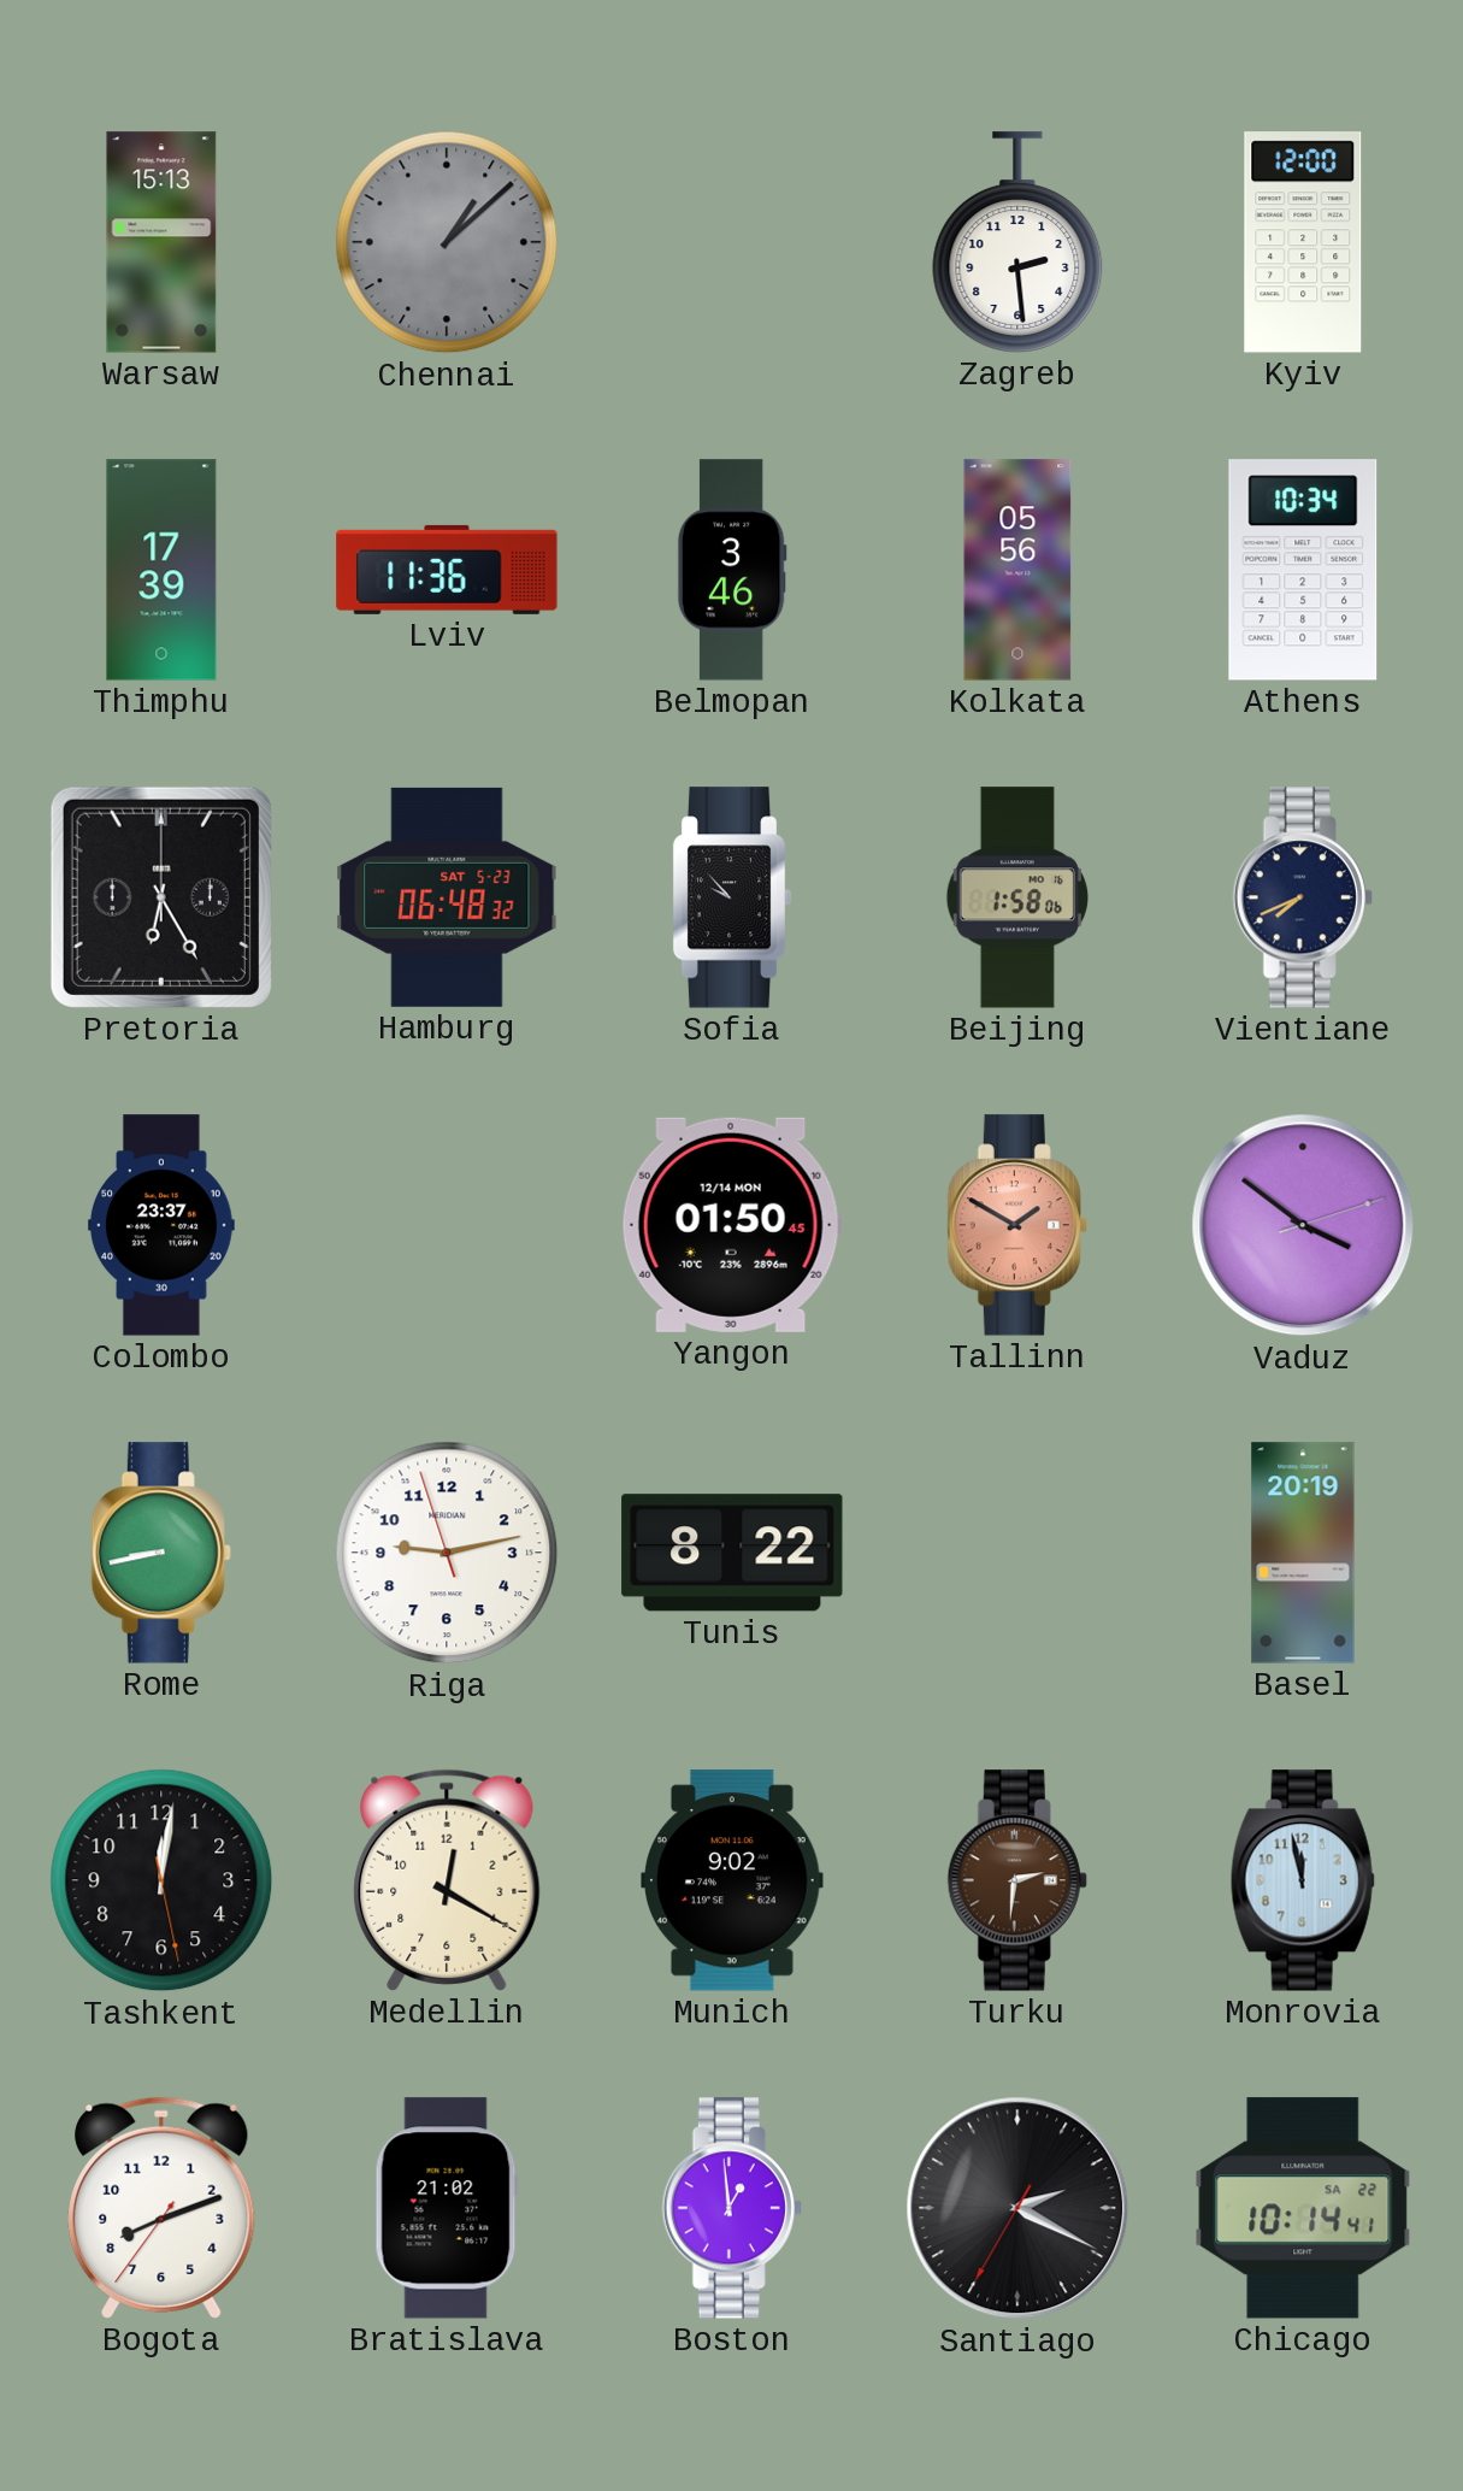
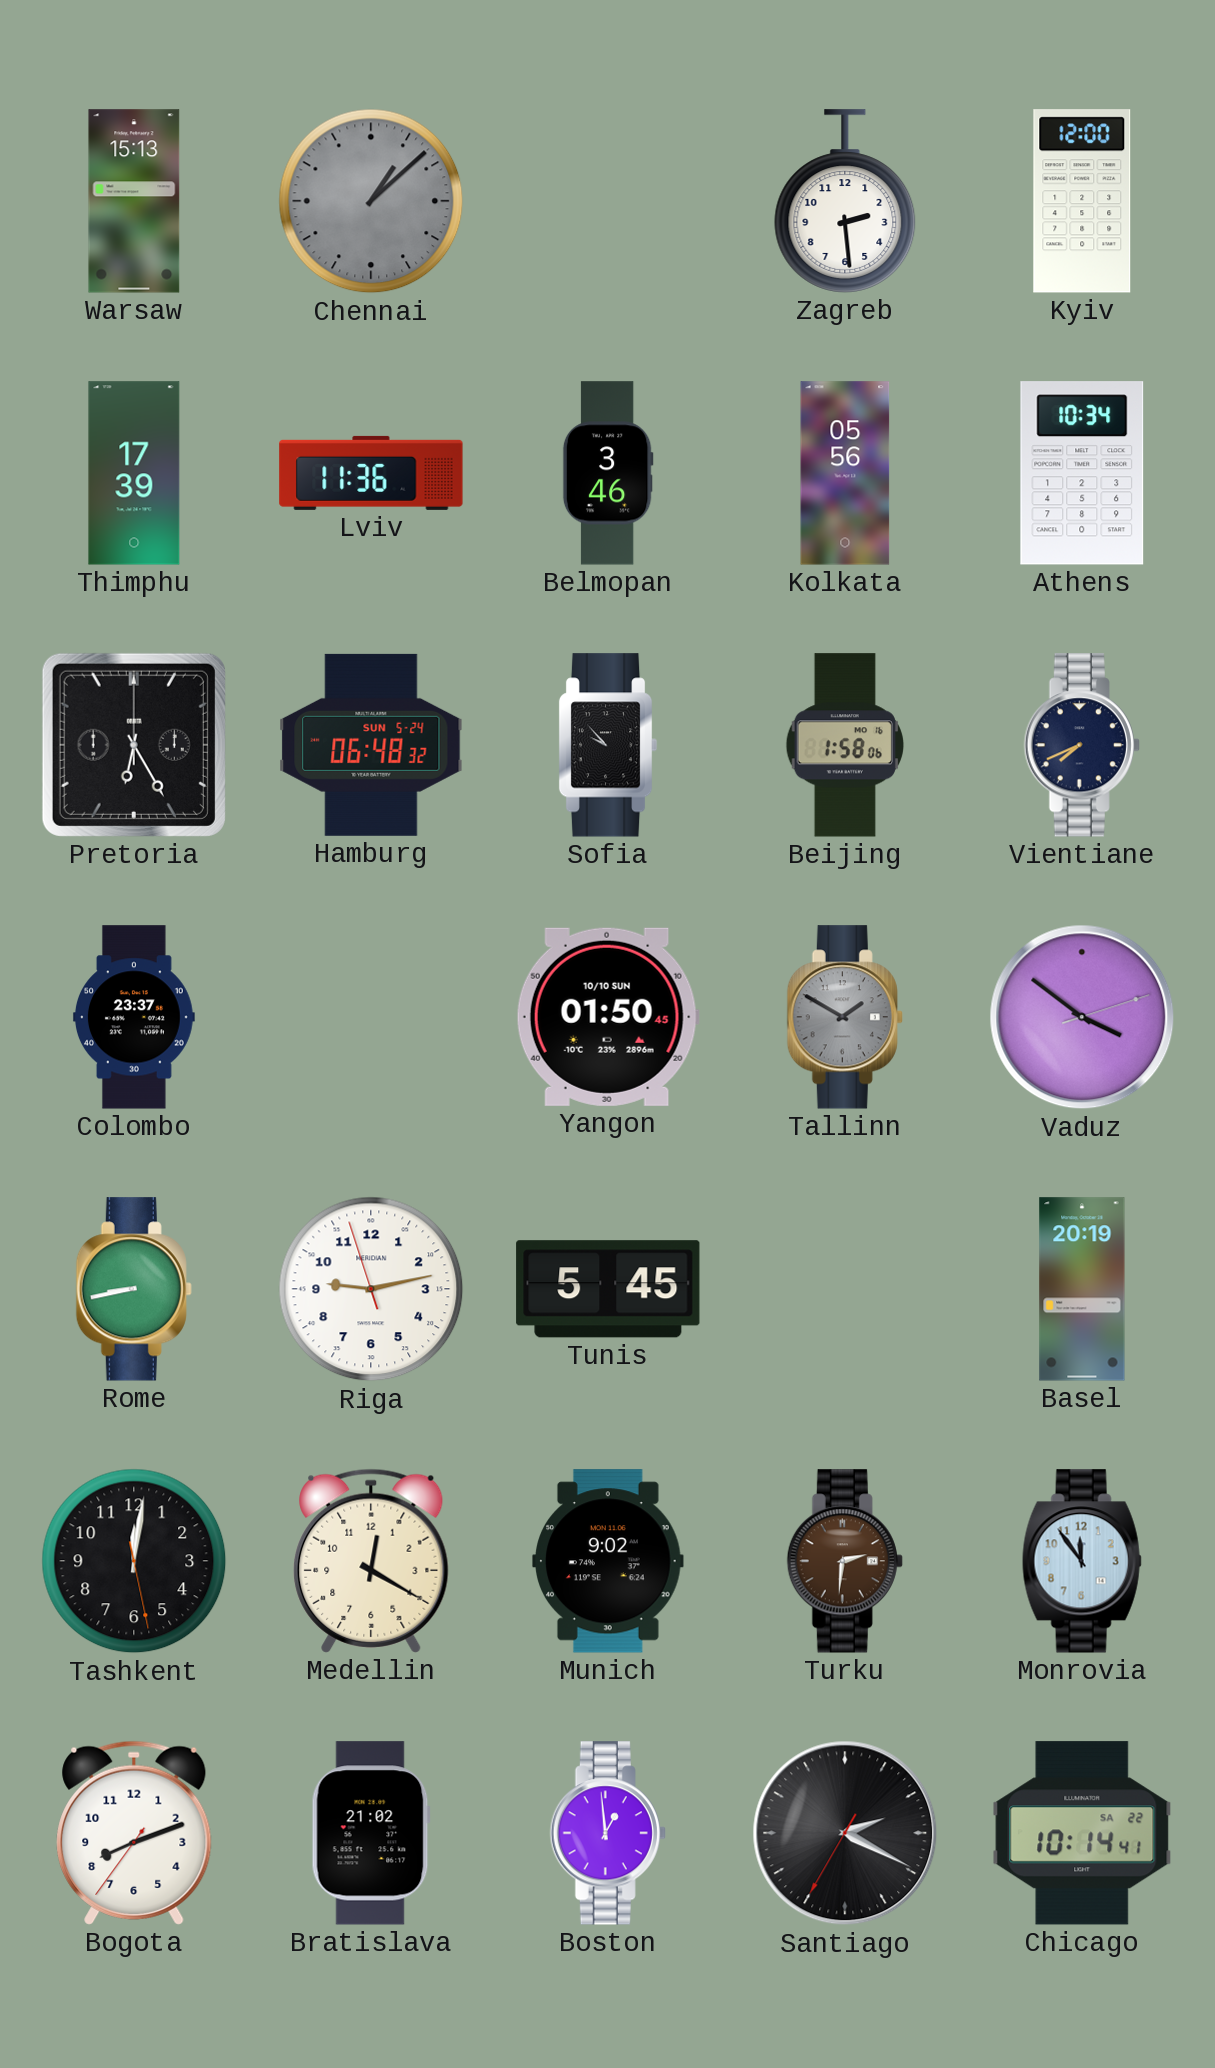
Hamburg date: SAT 5-23 -> SUN 5-24
Yangon date: 12/14 MON -> 10/10 SUN
Tallinn dial: salmon -> grey
Tunis: 8:22 -> 5:45
Monrovia: 11:58 -> 11:54
